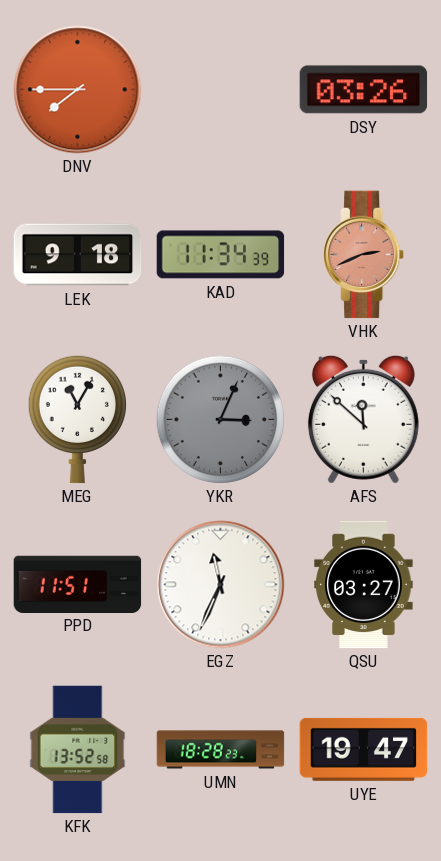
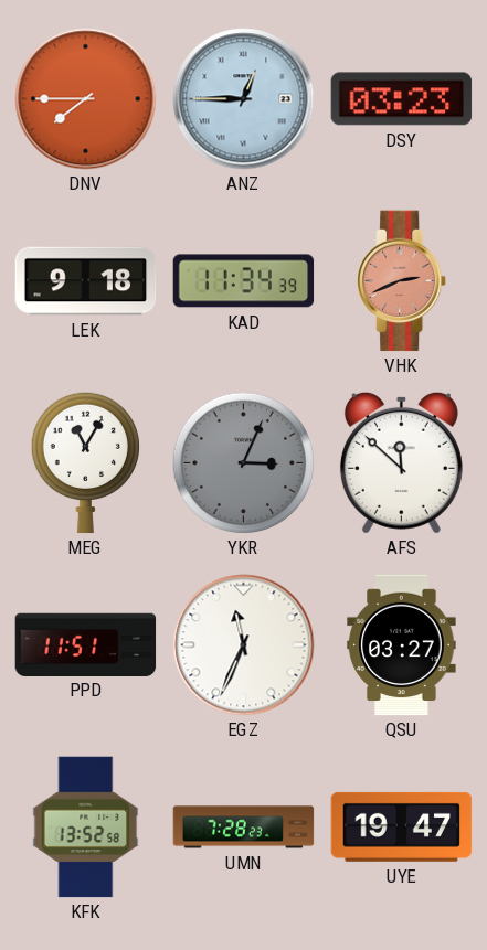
ANZ: none -> 12:45
DSY: 03:26 -> 03:23
UMN: 18:28 -> 7:28
